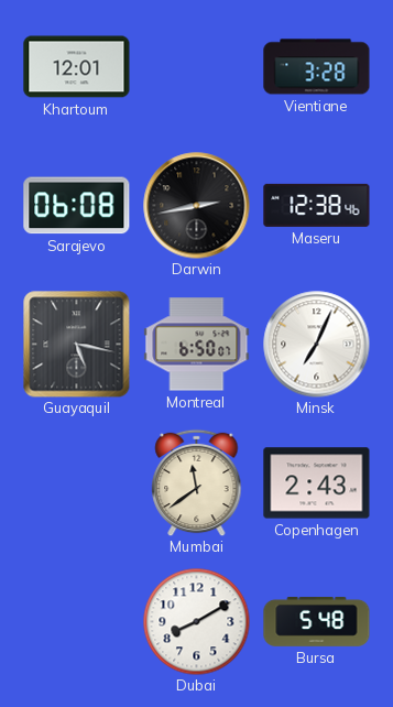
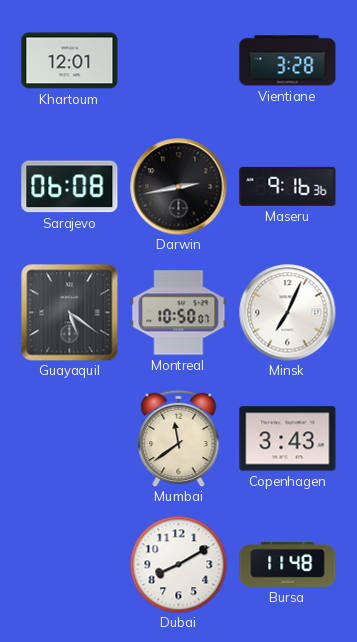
Maseru: 12:38 -> 9:16
Guayaquil: 5:17 -> 5:21
Montreal: 6:50 -> 10:50
Copenhagen: 2:43 -> 3:43
Bursa: 5:48 -> 11:48
